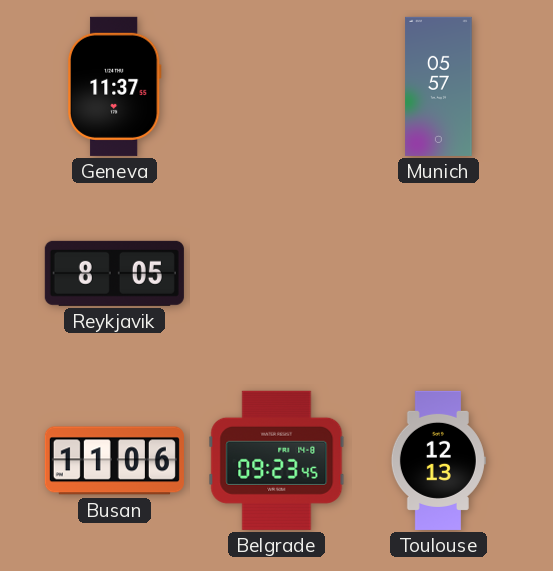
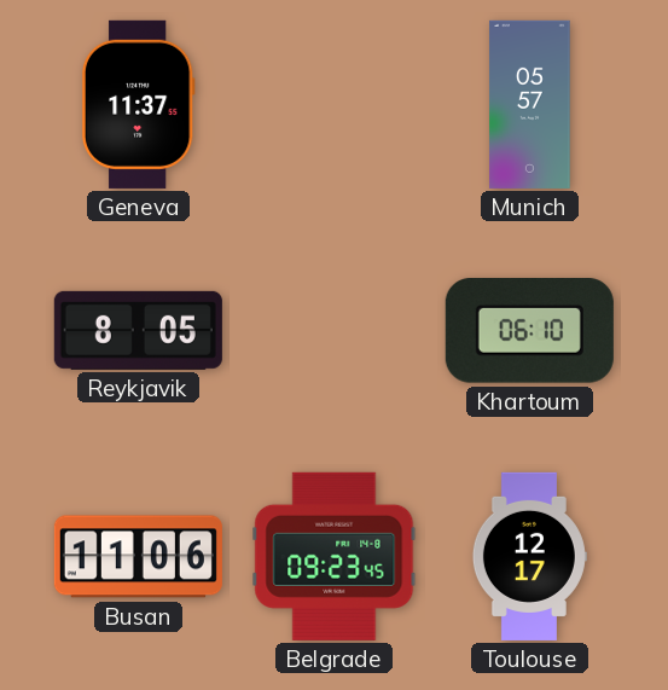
Khartoum: none -> 06:10
Toulouse: 12:13 -> 12:17
